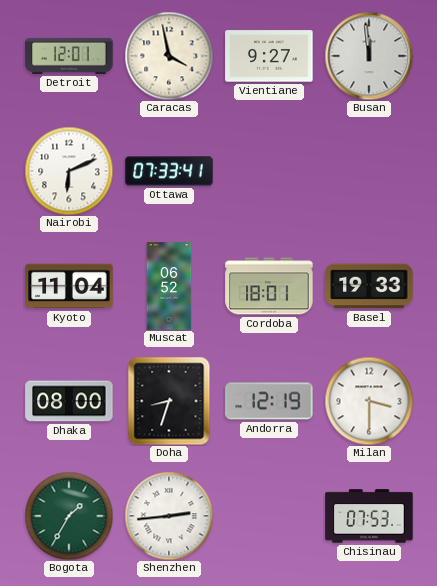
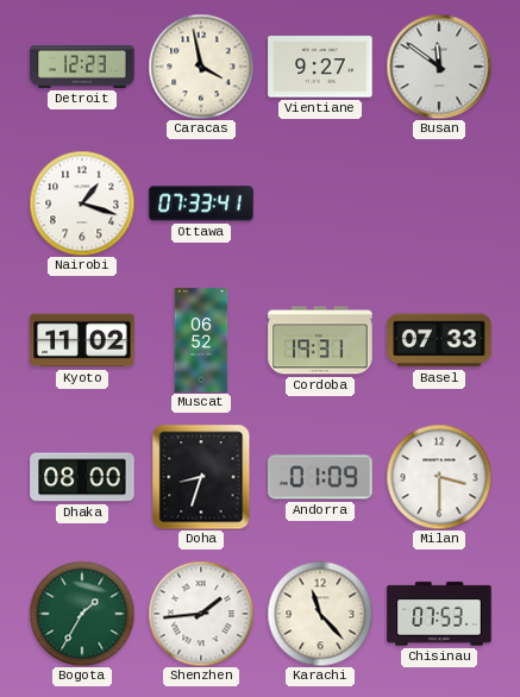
Detroit: 12:01 -> 12:23
Busan: 11:59 -> 11:51
Nairobi: 6:11 -> 1:18
Kyoto: 11:04 -> 11:02
Cordoba: 18:01 -> 19:31
Basel: 19:33 -> 07:33
Andorra: 12:19 -> 01:09
Shenzhen: 2:44 -> 1:44
Karachi: none -> 11:23
